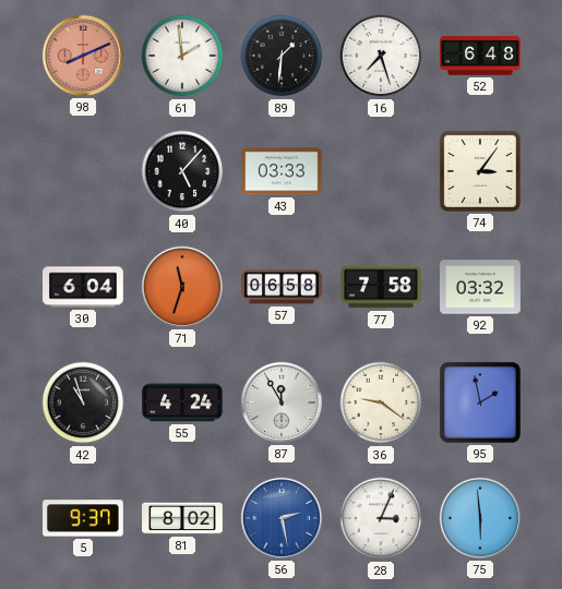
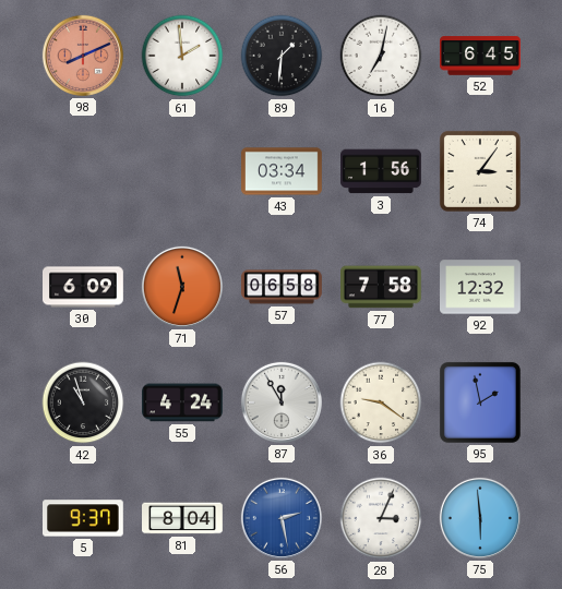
16: 7:27 -> 7:02
52: 6:48 -> 6:45
40: 5:07 -> none
43: 03:33 -> 03:34
3: none -> 1:56
30: 6:04 -> 6:09
92: 03:32 -> 12:32
81: 8:02 -> 8:04
